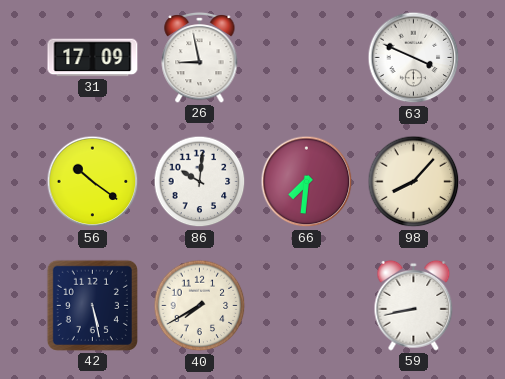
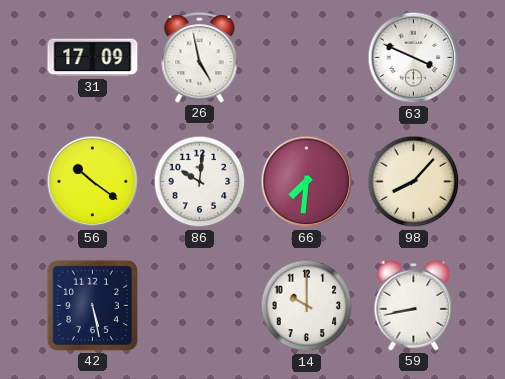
26: 8:58 -> 4:58
40: 7:40 -> none
14: none -> 10:00
